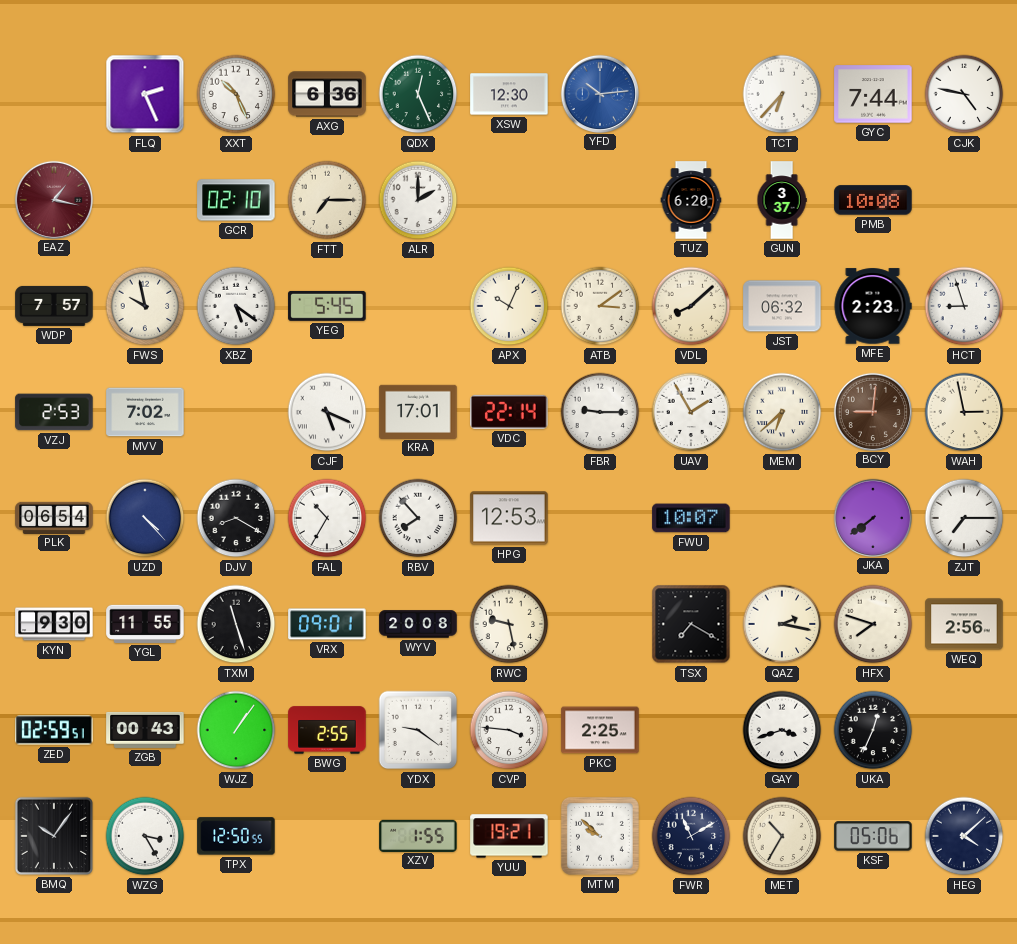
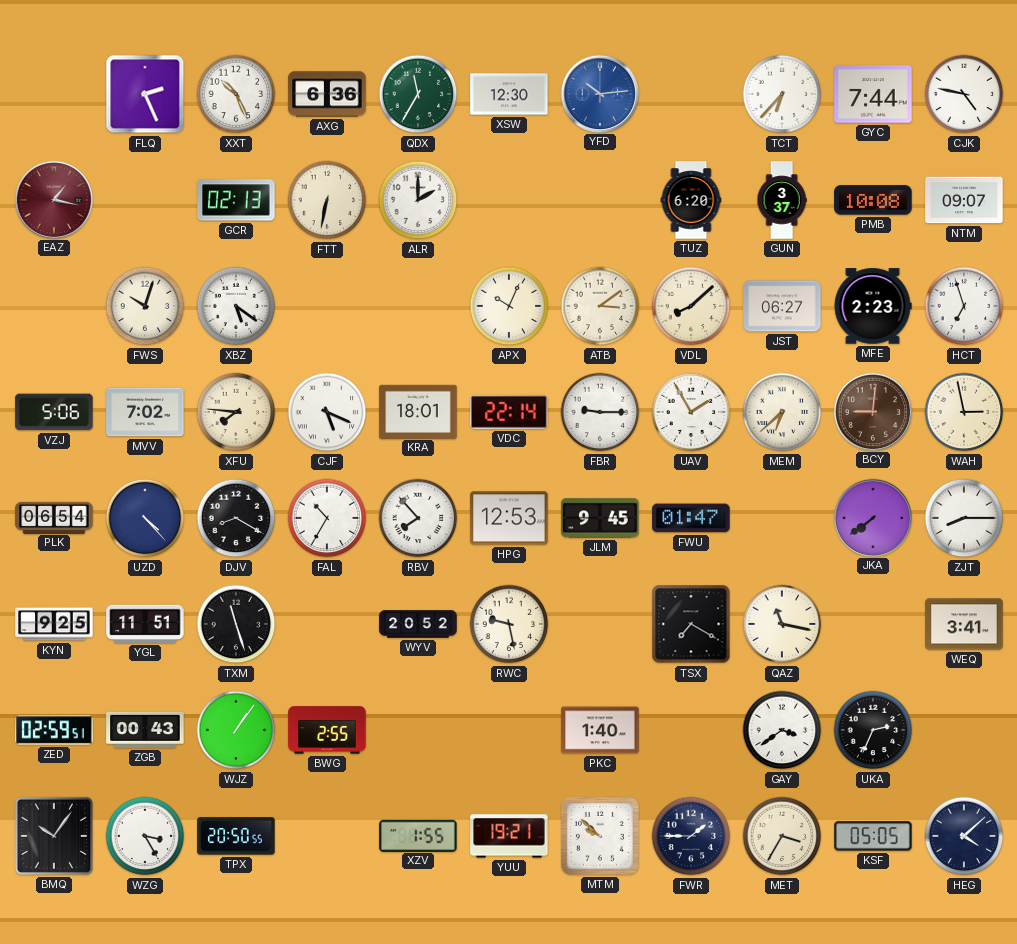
QDX: 12:26 -> 11:35
GCR: 02:10 -> 02:13
FTT: 7:15 -> 6:32
NTM: none -> 09:07
WDP: 7:57 -> none
FWS: 9:58 -> 10:03
YEG: 5:45 -> none
JST: 06:32 -> 06:27
HCT: 8:57 -> 6:57
VZJ: 2:53 -> 5:06
XFU: none -> 7:46
KRA: 17:01 -> 18:01
JLM: none -> 9:45
FWU: 10:07 -> 01:47
ZJT: 7:15 -> 8:15
KYN: 9:30 -> 9:25
YGL: 11:55 -> 11:51
VRX: 09:01 -> none
WYV: 20:08 -> 20:52
QAZ: 2:17 -> 11:17
HFX: 7:48 -> none
WEQ: 2:56 -> 3:41
YDX: 9:21 -> none
CVP: 3:46 -> none
PKC: 2:25 -> 1:40
GAY: 3:42 -> 3:39
UKA: 12:34 -> 2:34
TPX: 12:50 -> 20:50
FWR: 11:10 -> 1:45
MET: 10:35 -> 3:35
KSF: 05:06 -> 05:05
